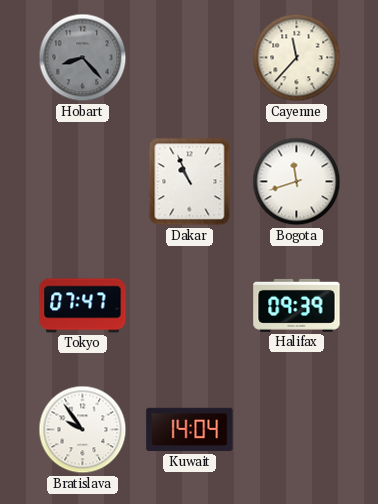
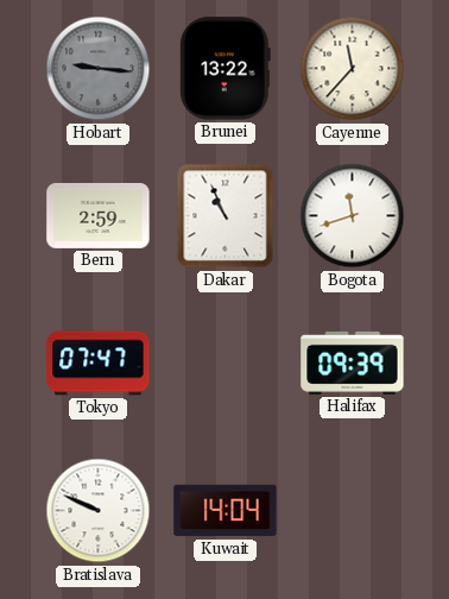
Hobart: 8:23 -> 9:16
Brunei: none -> 13:22
Bern: none -> 2:59
Bratislava: 9:54 -> 9:49
